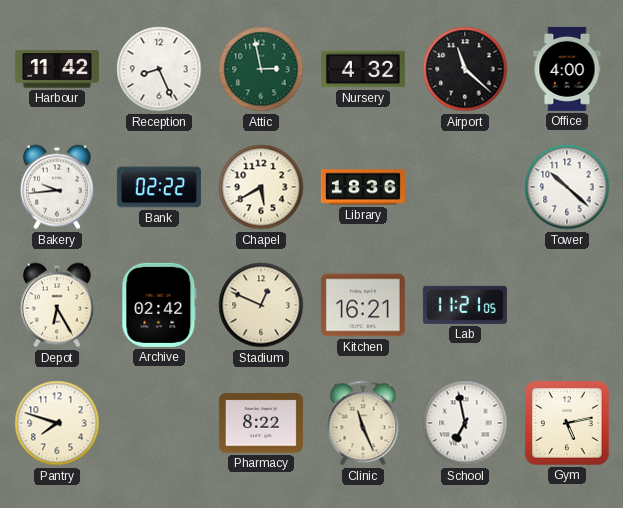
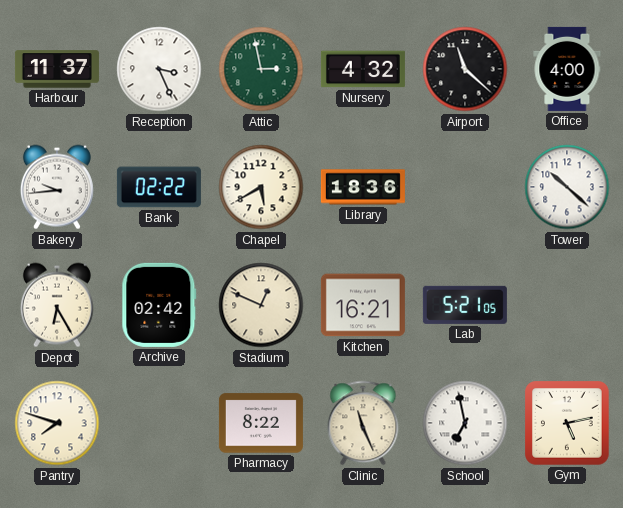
Harbour: 11:42 -> 11:37
Reception: 8:26 -> 3:26
Lab: 11:21 -> 5:21
